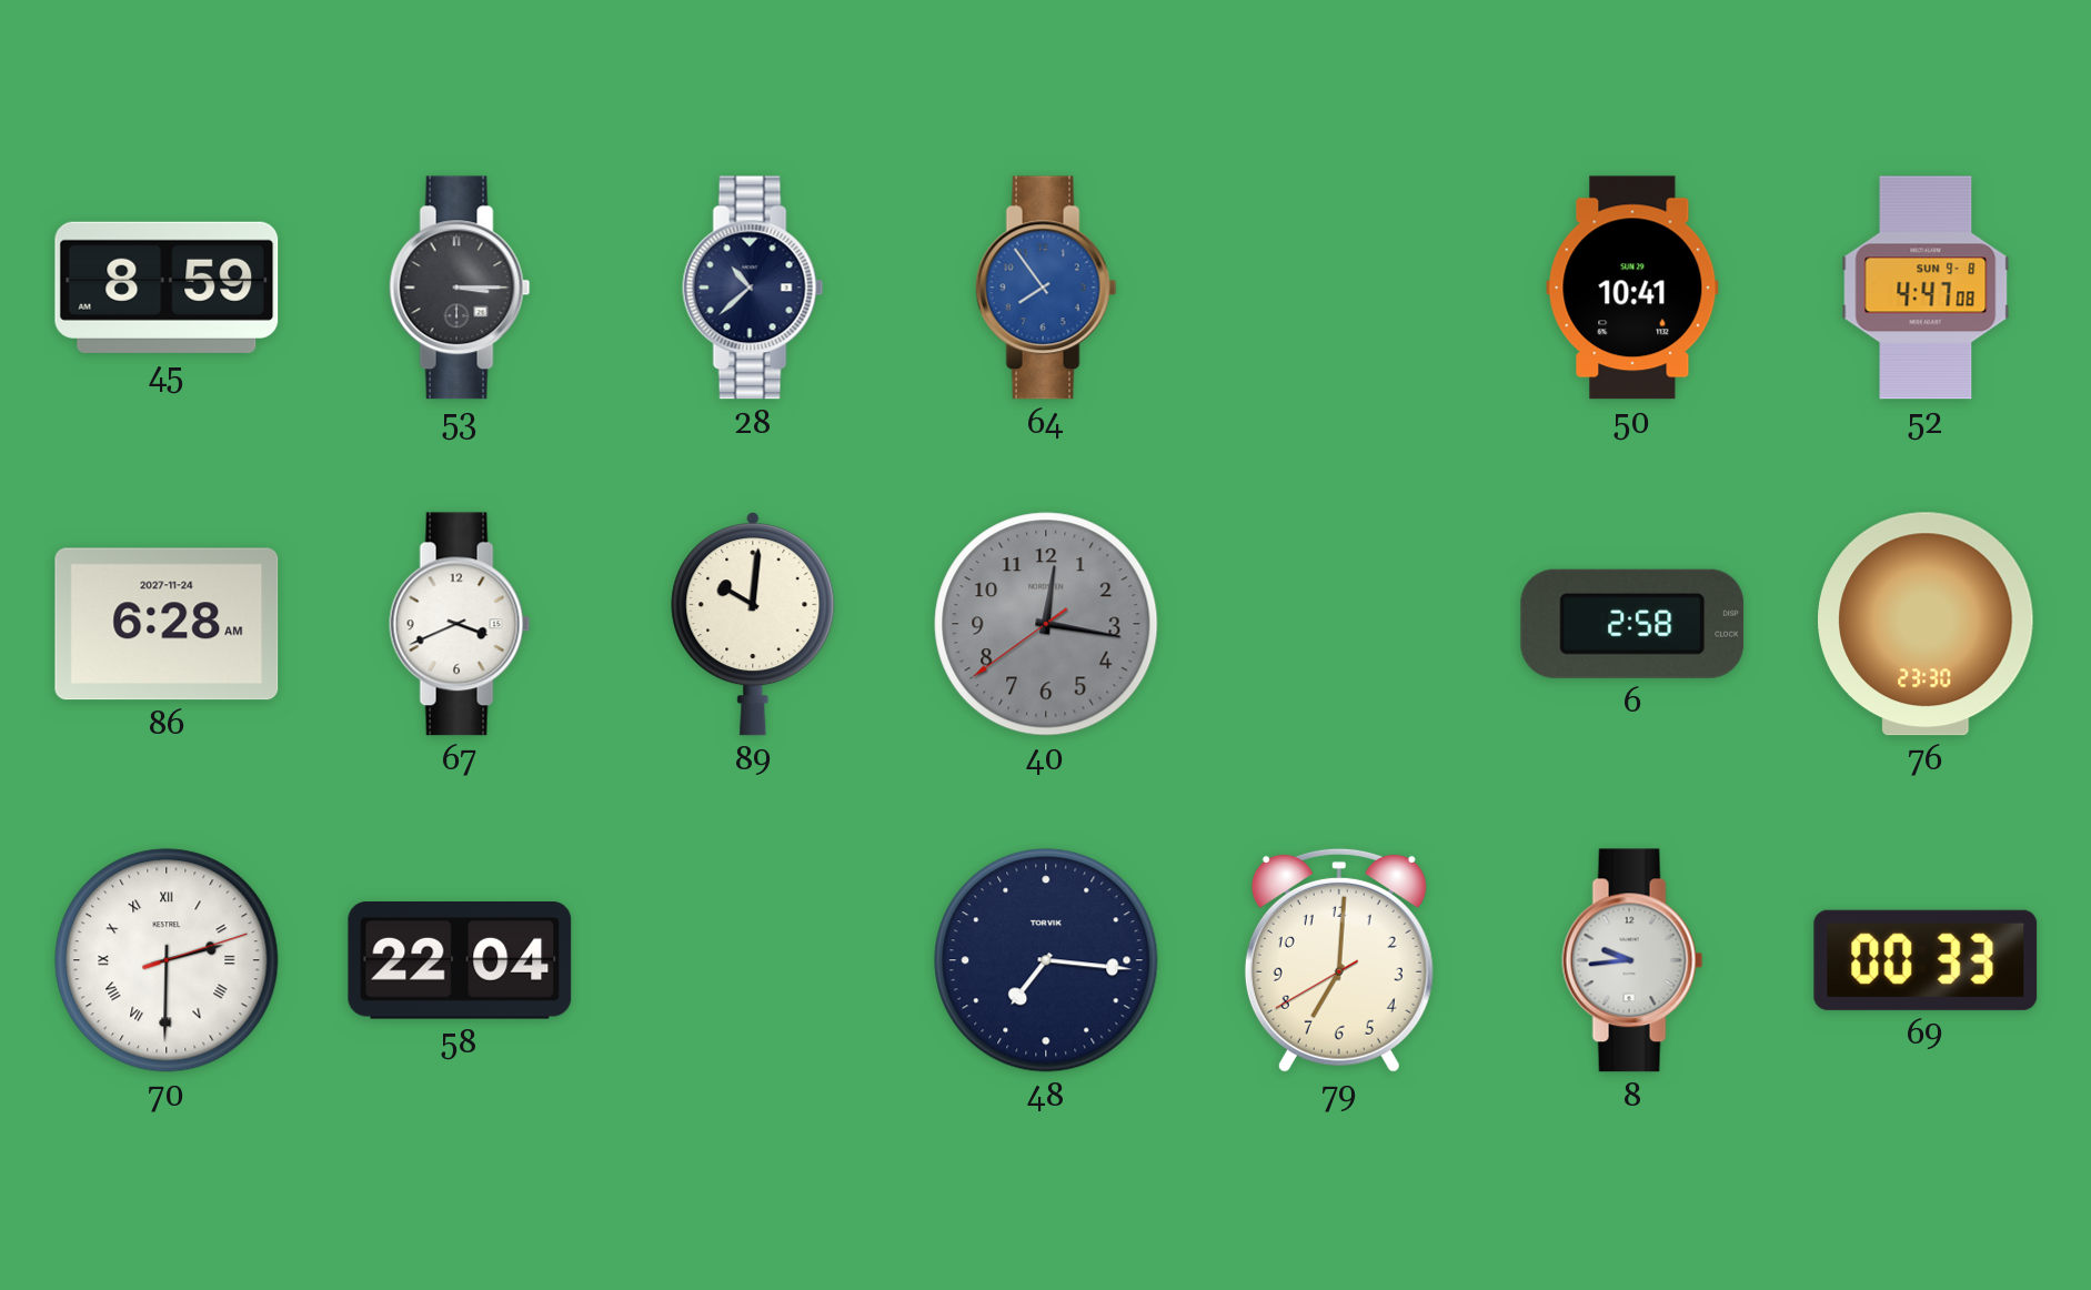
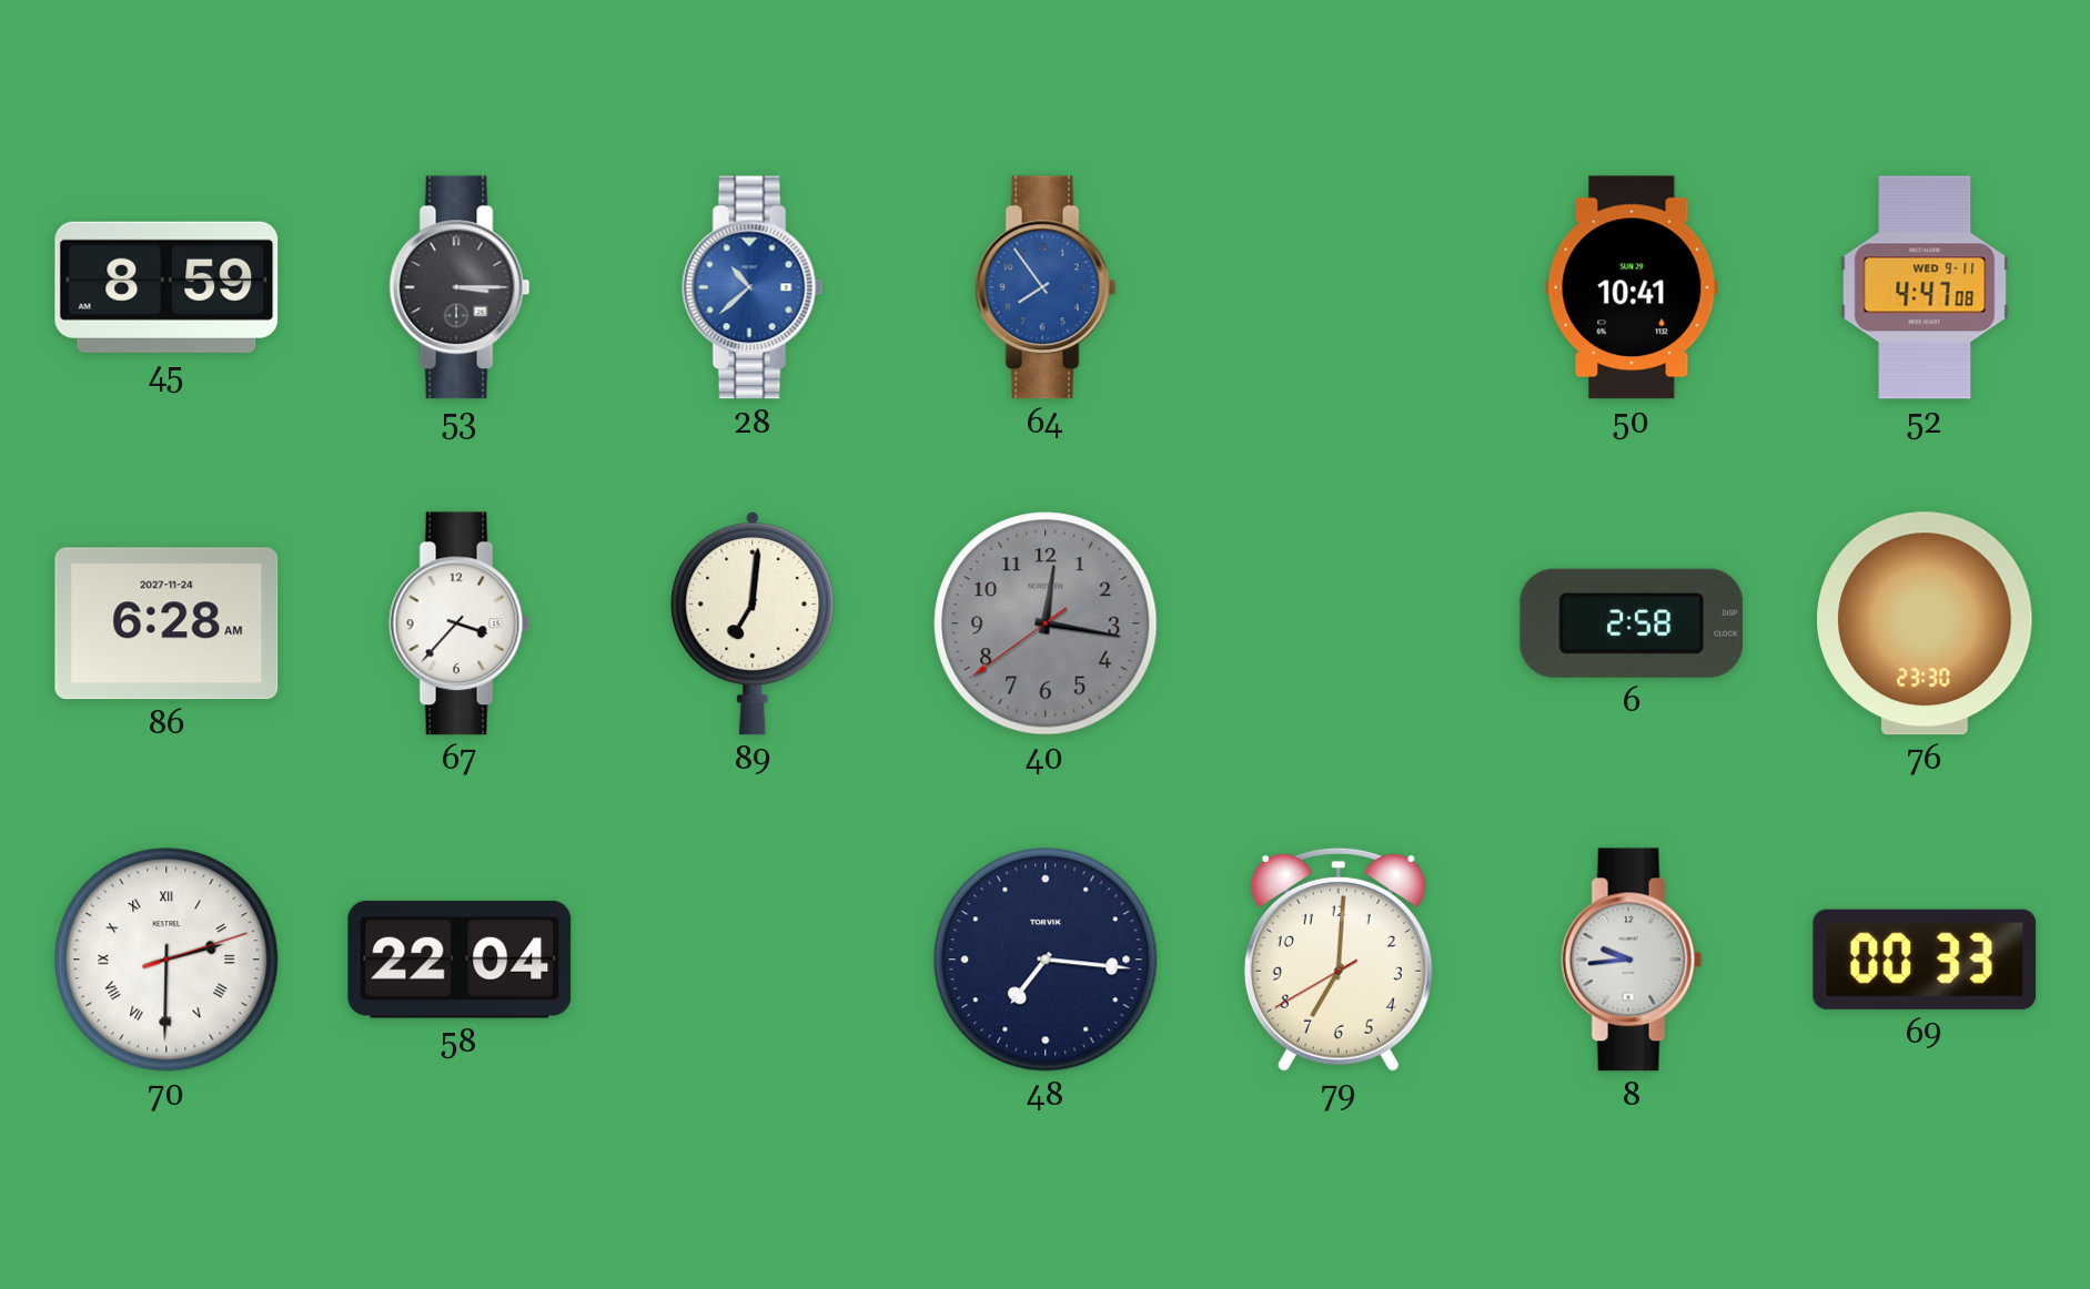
28 dial: navy -> blue
52 date: SUN 9-8 -> WED 9-11
67: 3:41 -> 3:37
89: 10:01 -> 7:01
